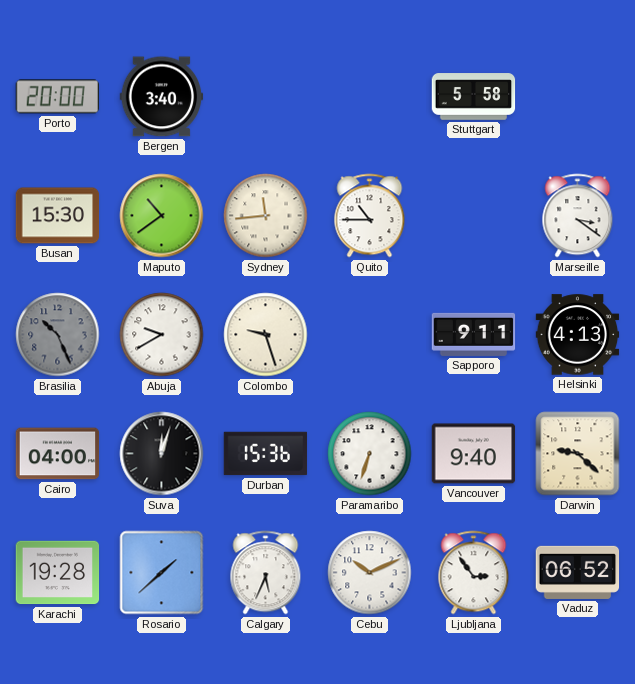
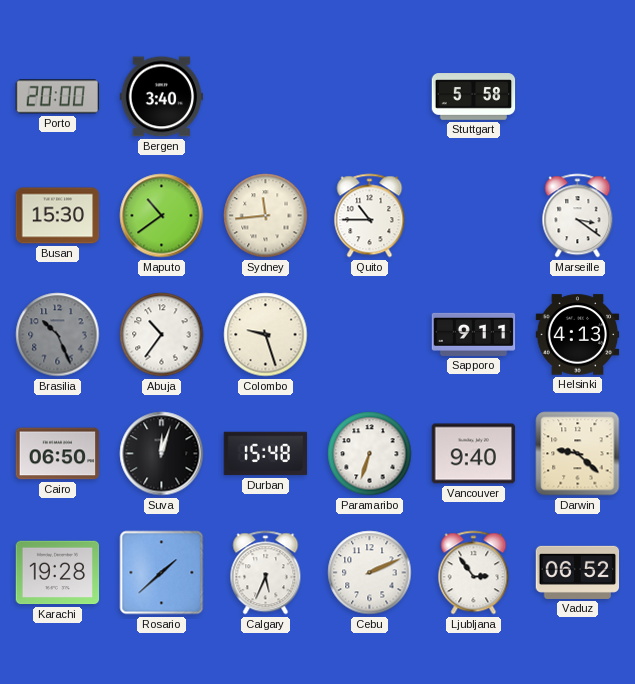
Abuja: 9:40 -> 10:36
Cairo: 04:00 -> 06:50
Durban: 15:36 -> 15:48
Cebu: 10:11 -> 2:11
